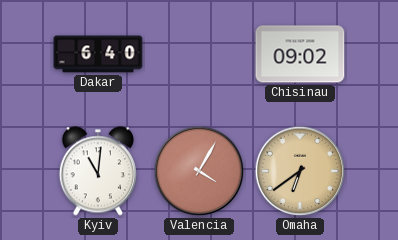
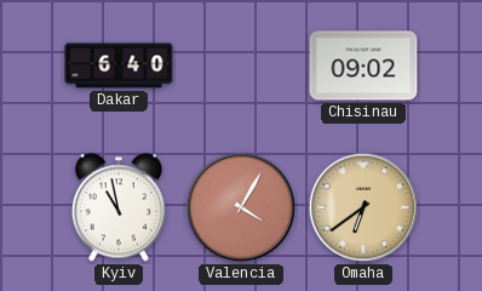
Kyiv: 11:01 -> 10:58
